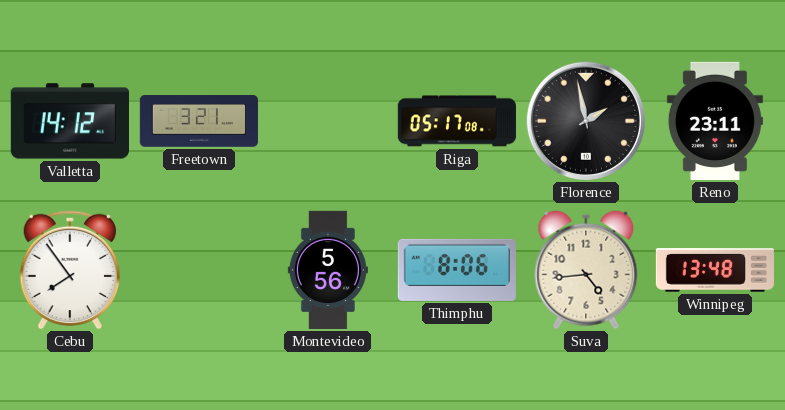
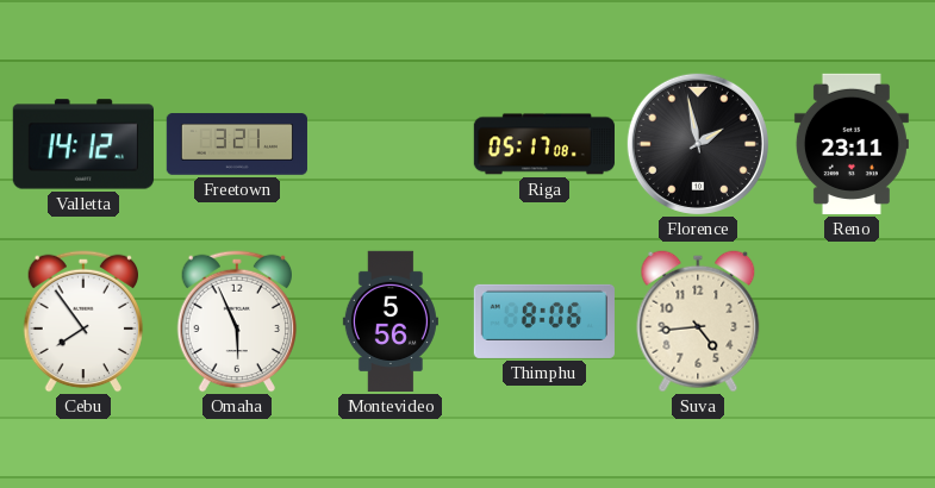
Omaha: none -> 5:56
Winnipeg: 13:48 -> none
